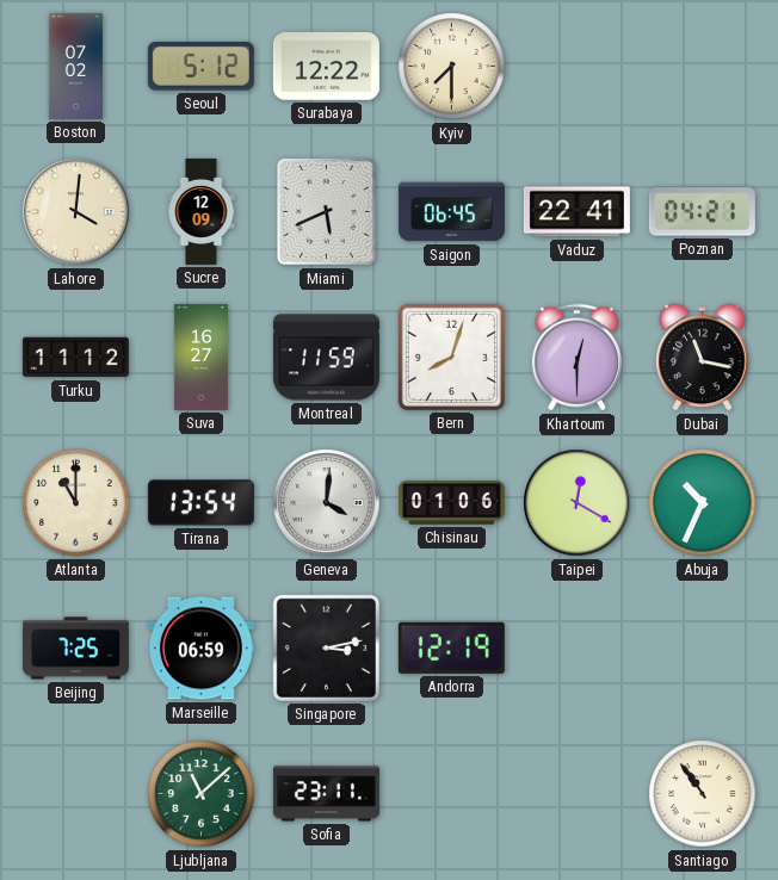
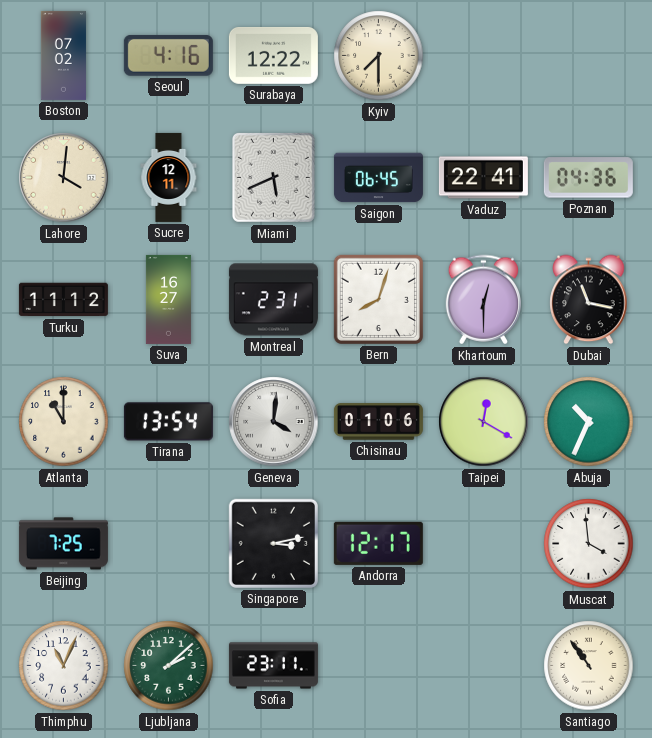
Seoul: 5:12 -> 4:16
Sucre: 12:09 -> 12:11
Poznan: 04:21 -> 04:36
Montreal: 11:59 -> 2:31
Marseille: 06:59 -> none
Andorra: 12:19 -> 12:17
Muscat: none -> 3:59
Thimphu: none -> 11:04
Ljubljana: 11:08 -> 2:08
